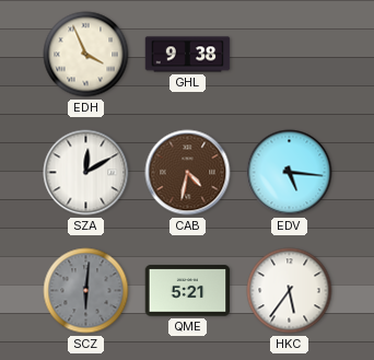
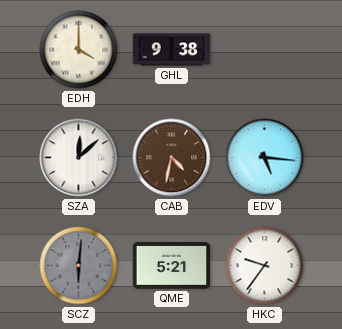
EDH: 3:56 -> 4:00
SZA: 12:10 -> 12:08
HKC: 5:36 -> 9:36
